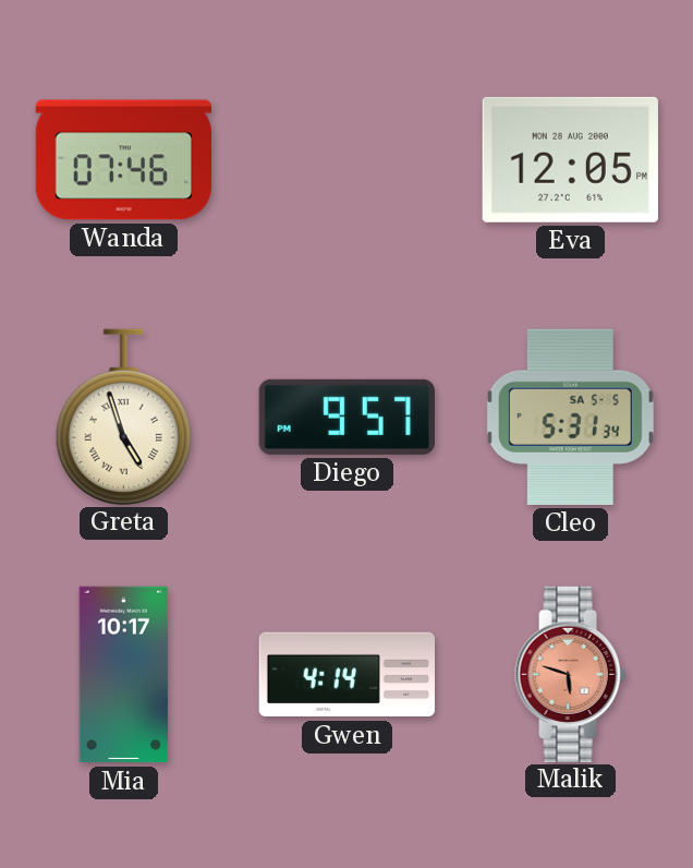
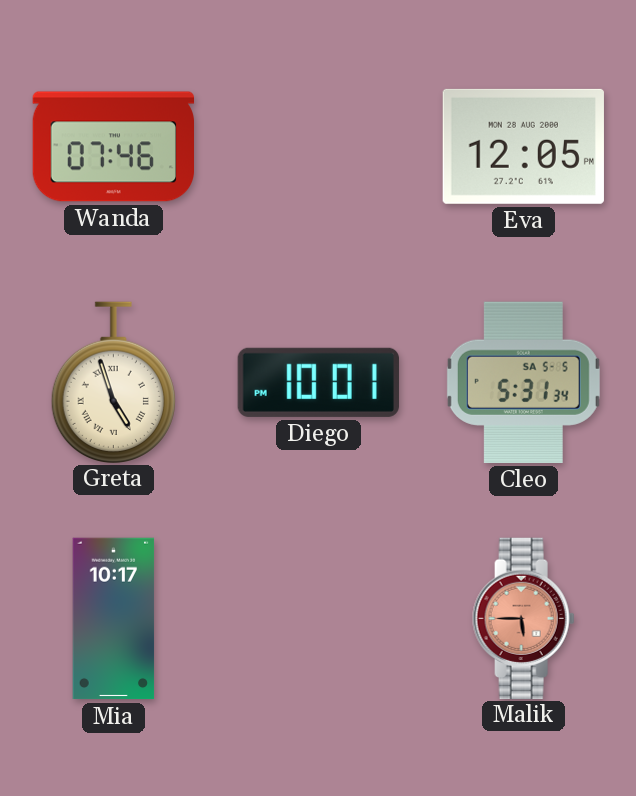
Diego: 9:57 -> 10:01
Gwen: 4:14 -> none
Malik: 5:48 -> 5:45
